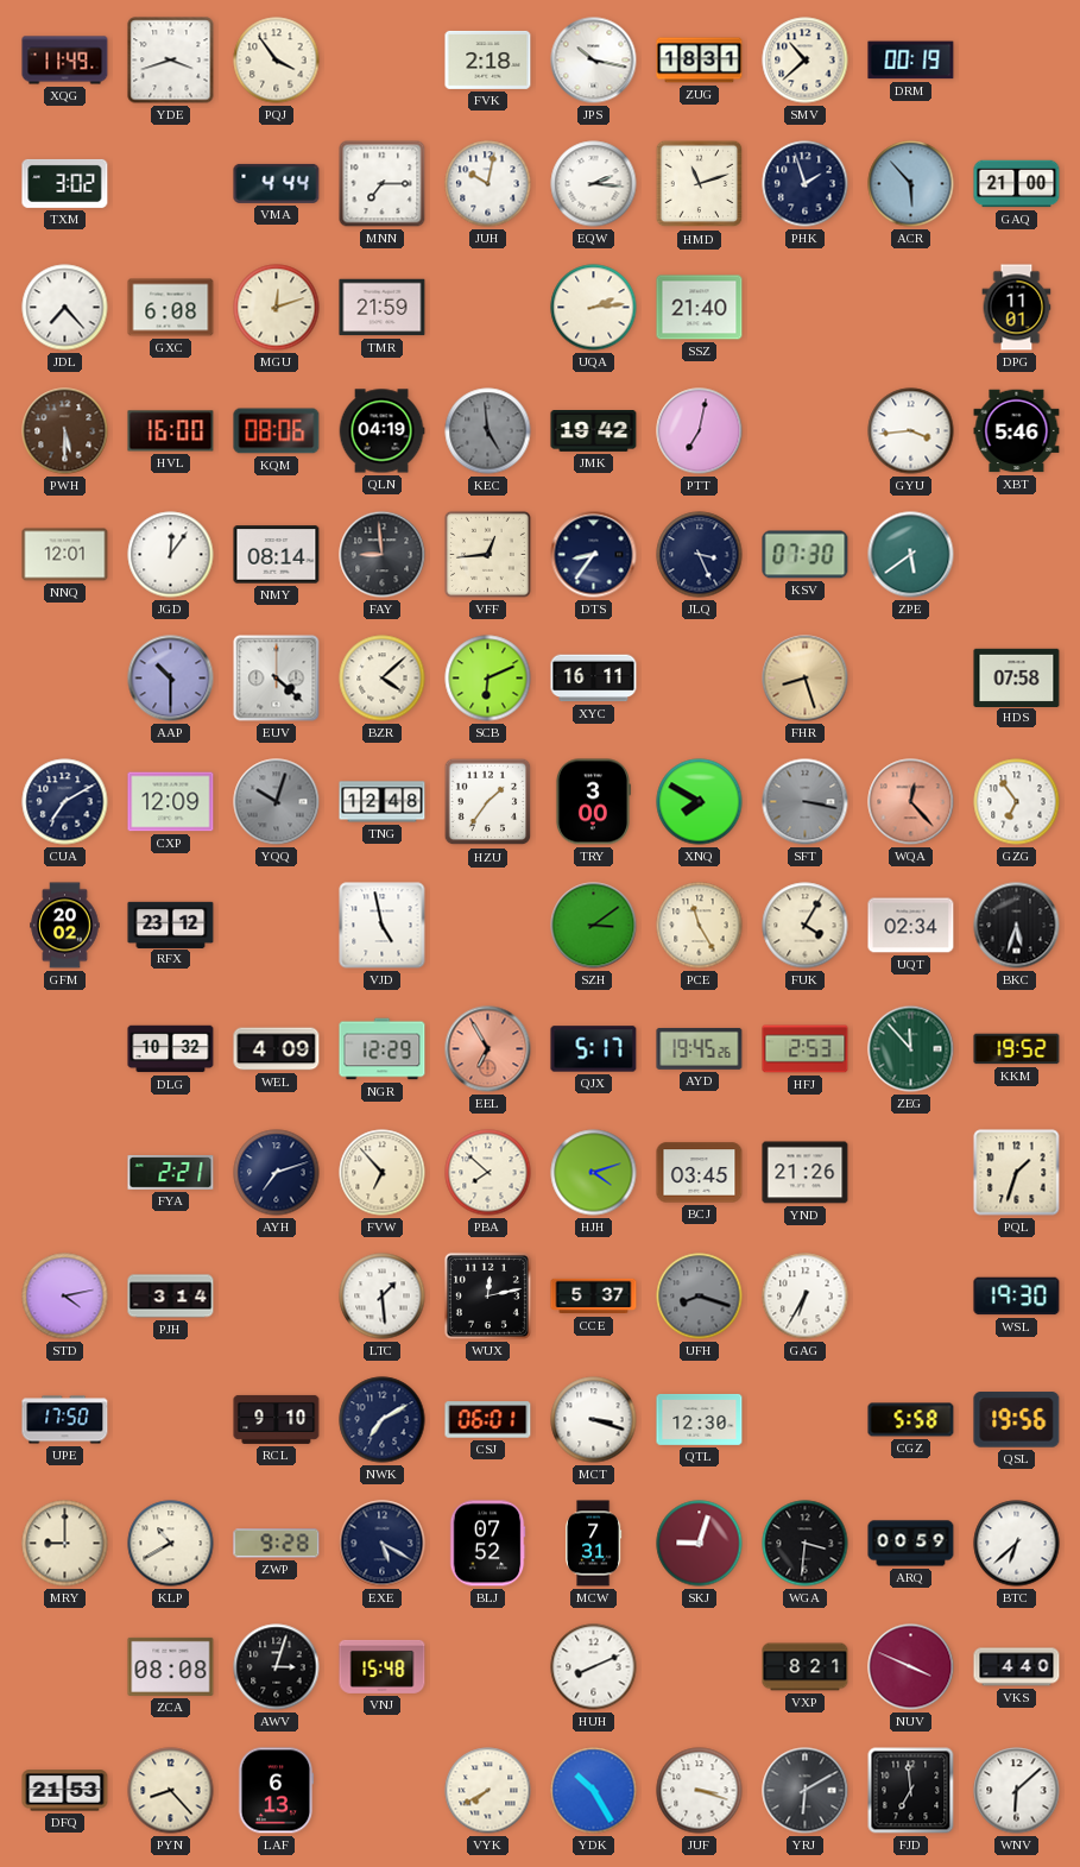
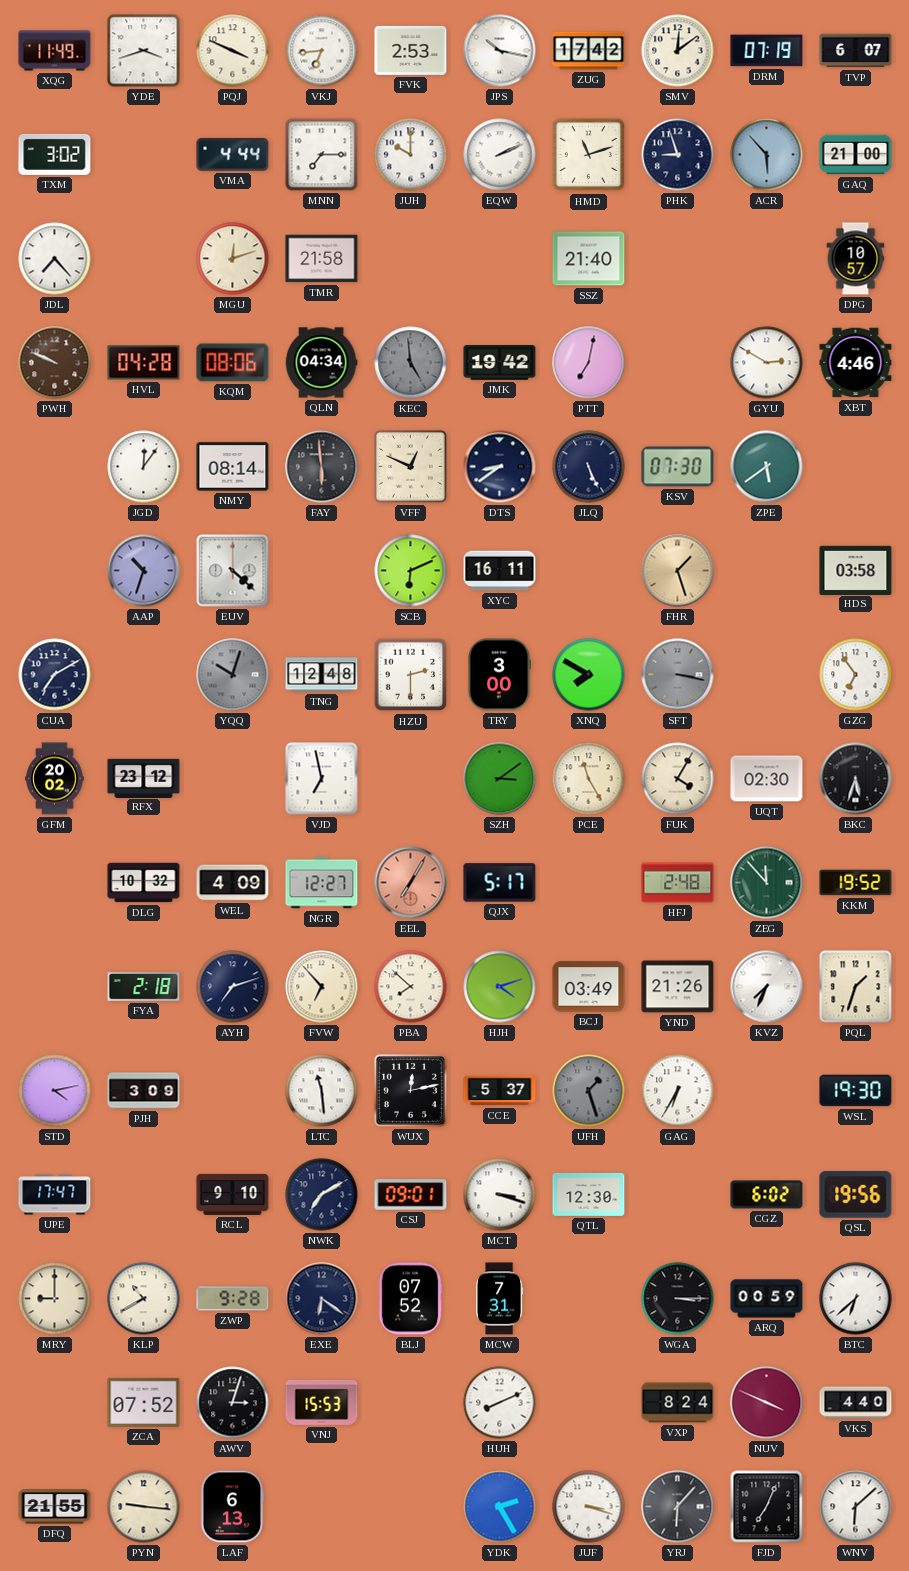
PQJ: 3:54 -> 3:49
VKJ: none -> 6:44
FVK: 2:18 -> 2:53
ZUG: 18:31 -> 17:42
SMV: 10:38 -> 12:09
DRM: 00:19 -> 07:19
TVP: none -> 6:07
JUH: 10:02 -> 10:00
EQW: 2:16 -> 2:11
PHK: 1:57 -> 8:57
GXC: 6:08 -> none
TMR: 21:59 -> 21:58
UQA: 2:14 -> none
DPG: 11:01 -> 10:57
PWH: 5:30 -> 9:49
HVL: 16:00 -> 04:28
QLN: 04:19 -> 04:34
GYU: 3:44 -> 2:50
XBT: 5:46 -> 4:46
NNQ: 12:01 -> none
FAY: 8:59 -> 5:59
VFF: 12:44 -> 12:49
DTS: 8:36 -> 8:39
JLQ: 3:26 -> 5:26
AAP: 10:30 -> 10:33
BZR: 4:08 -> none
FHR: 8:27 -> 1:27
HDS: 07:58 -> 03:58
CXP: 12:09 -> none
HZU: 1:36 -> 2:30
WQA: 12:23 -> none
VJD: 4:58 -> 6:58
UQT: 02:34 -> 02:30
NGR: 12:29 -> 12:27
EEL: 6:55 -> 7:05
AYD: 19:45 -> none
HFJ: 2:53 -> 2:48
FYA: 2:21 -> 2:18
BCJ: 03:45 -> 03:49
KVZ: none -> 7:34
PJH: 3:14 -> 3:09
LTC: 1:29 -> 11:29
UFH: 8:18 -> 1:27
UPE: 17:50 -> 17:47
CSJ: 06:01 -> 09:01
CGZ: 5:58 -> 6:02
EXE: 5:20 -> 6:21
SKJ: 9:03 -> none
WGA: 3:31 -> 3:15
ZCA: 08:08 -> 07:52
VNJ: 15:48 -> 15:53
VXP: 8:21 -> 8:24
DFQ: 21:53 -> 21:55
PYN: 8:23 -> 9:16
VYK: 7:40 -> none
YDK: 10:25 -> 2:25
YRJ: 6:10 -> 6:07
FJD: 6:59 -> 7:04
